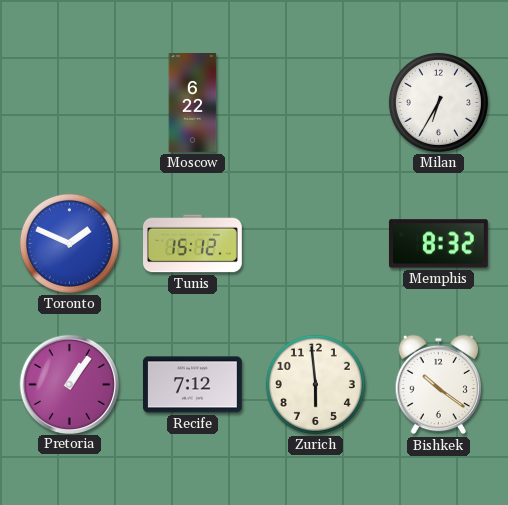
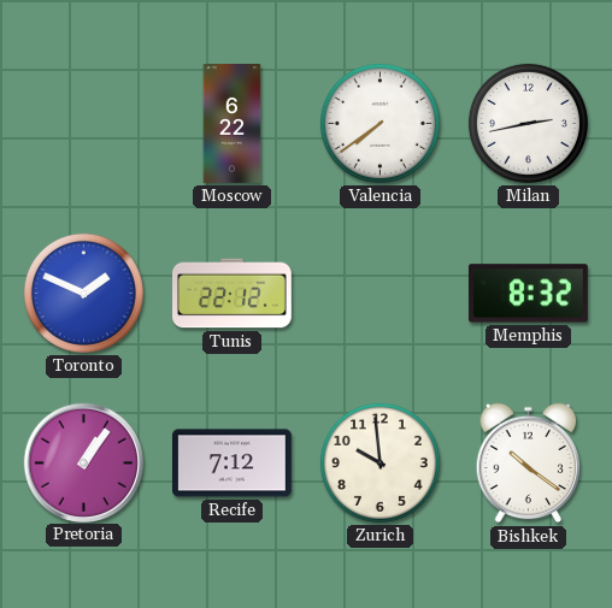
Valencia: none -> 7:39
Milan: 6:35 -> 2:43
Tunis: 15:12 -> 22:12
Zurich: 5:59 -> 9:59
